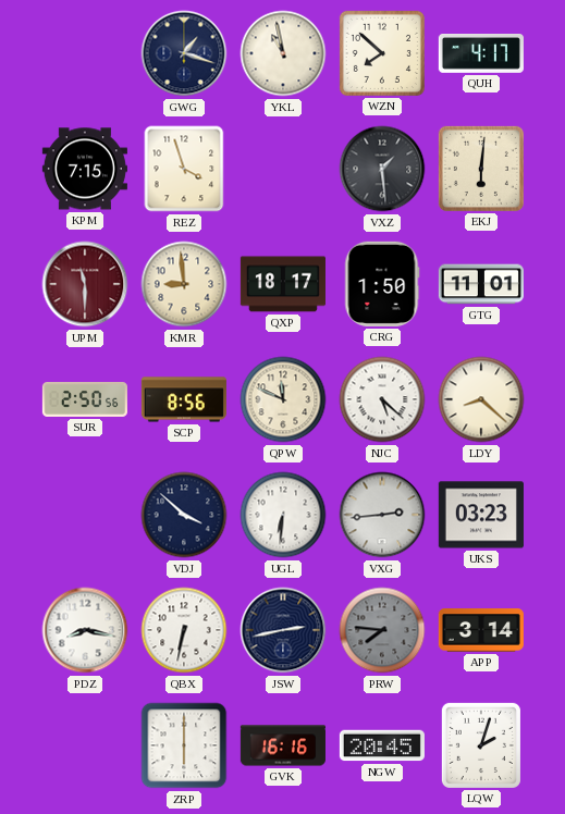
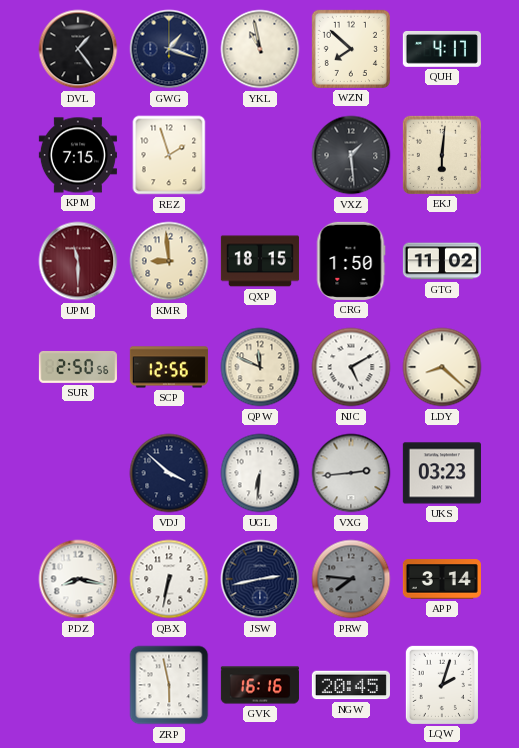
DVL: none -> 1:24
REZ: 3:57 -> 1:57
QXP: 18:17 -> 18:15
GTG: 11:01 -> 11:02
SCP: 8:56 -> 12:56
NJC: 5:22 -> 5:10
ZRP: 6:00 -> 5:58
